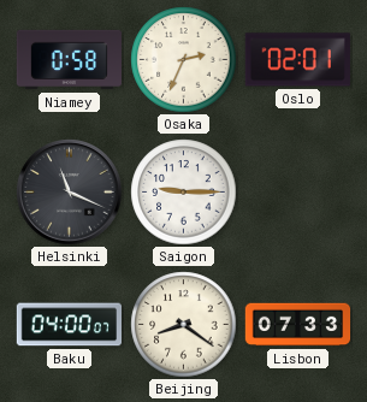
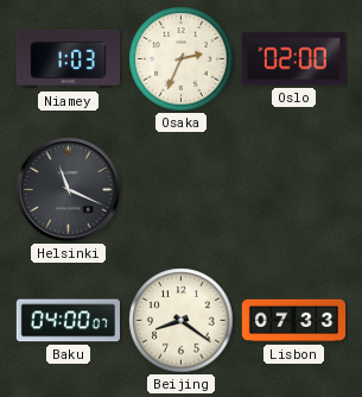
Niamey: 0:58 -> 1:03
Oslo: 02:01 -> 02:00
Saigon: 9:15 -> none
